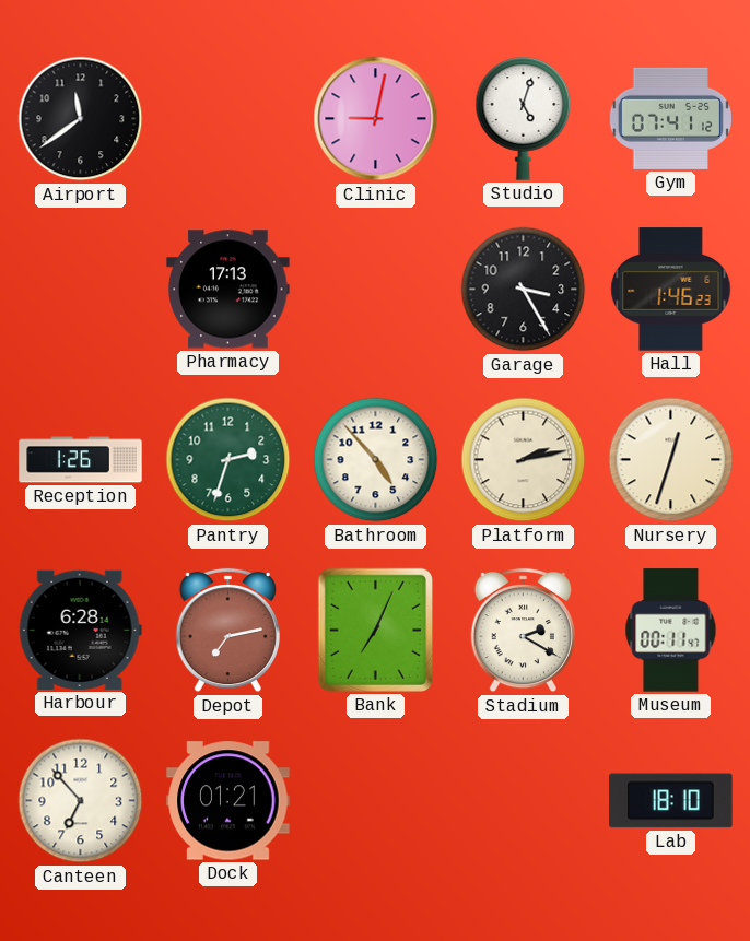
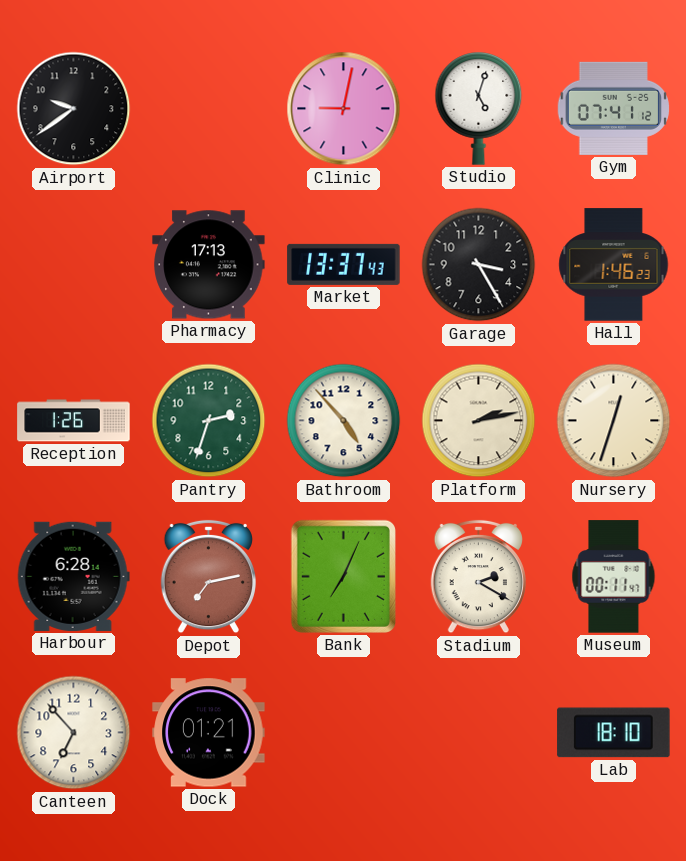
Airport: 11:39 -> 9:39
Market: none -> 13:37
